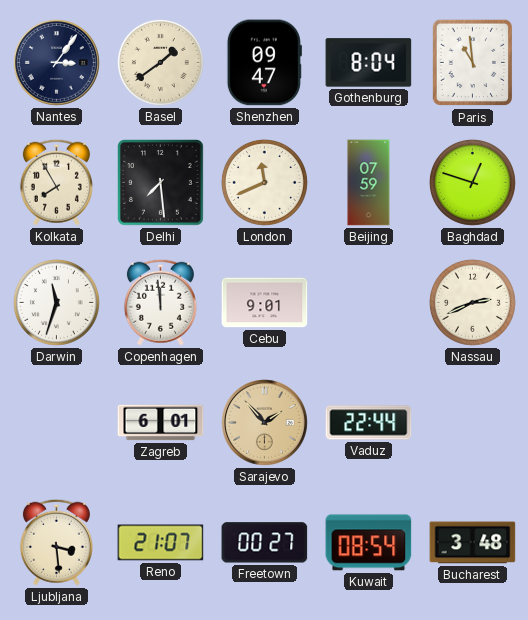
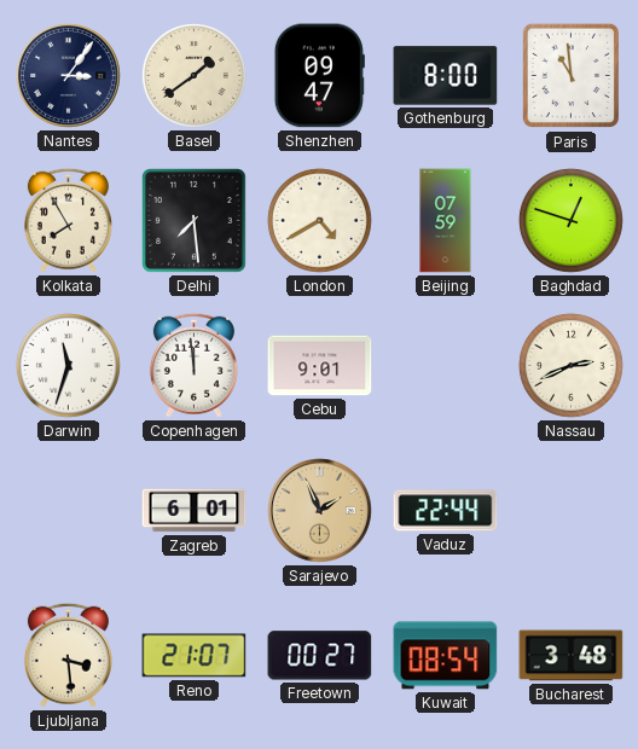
Gothenburg: 8:04 -> 8:00
London: 11:41 -> 4:40
Sarajevo: 1:53 -> 1:56
